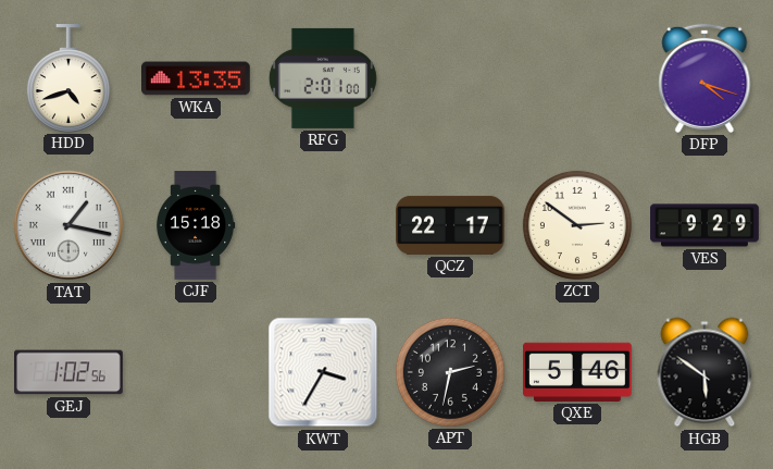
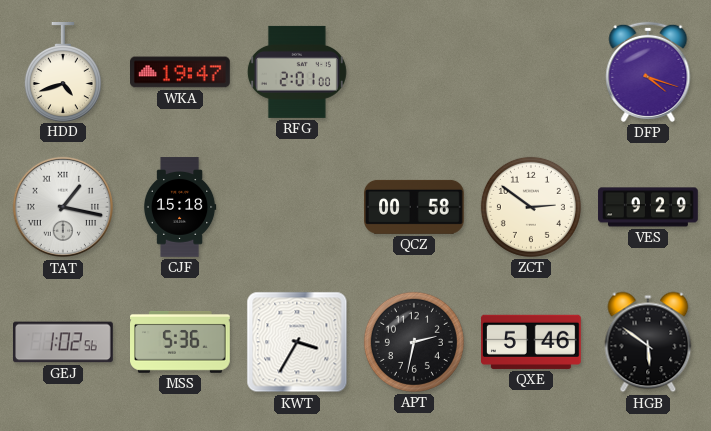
WKA: 13:35 -> 19:47
QCZ: 22:17 -> 00:58
MSS: none -> 5:36
